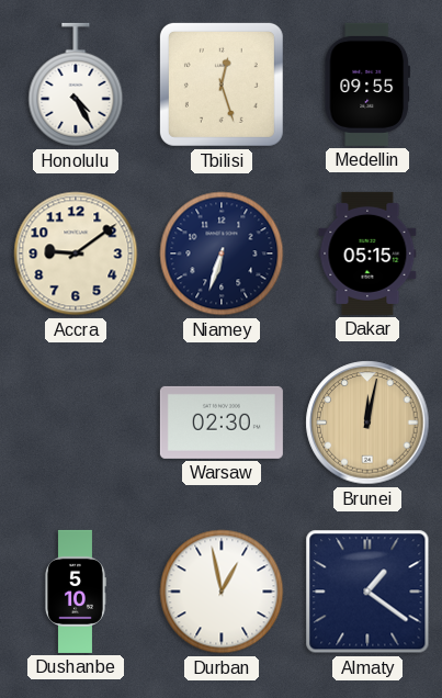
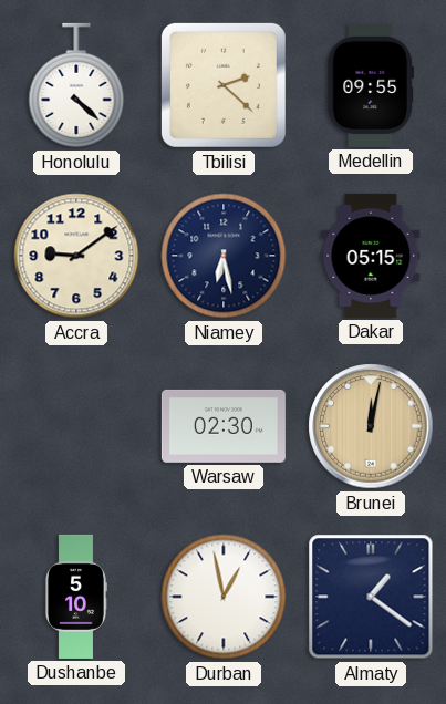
Honolulu: 4:25 -> 4:22
Tbilisi: 12:27 -> 2:22
Niamey: 6:33 -> 6:28
